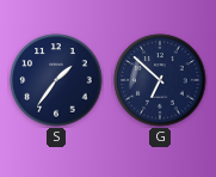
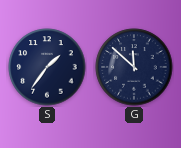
G: 6:52 -> 11:52
